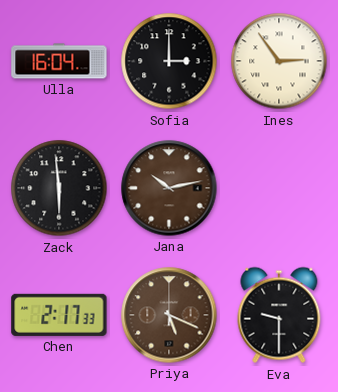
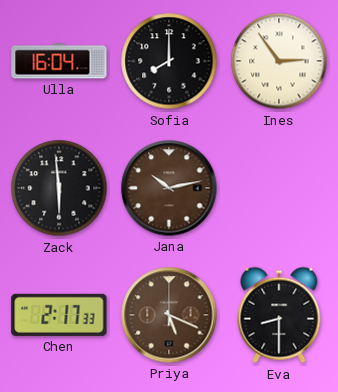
Sofia: 3:00 -> 8:00
Eva: 9:30 -> 8:30
